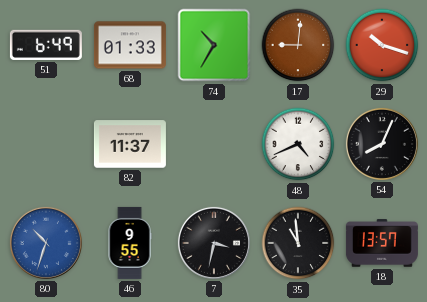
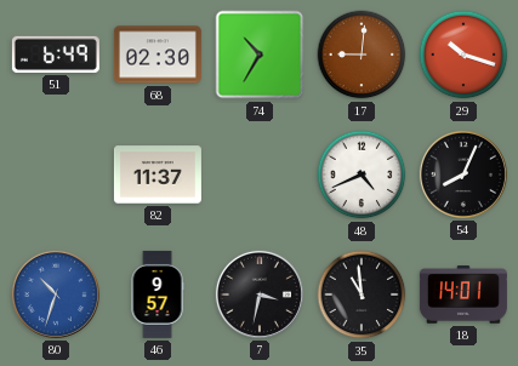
68: 01:33 -> 02:30
46: 9:55 -> 9:57
18: 13:57 -> 14:01
